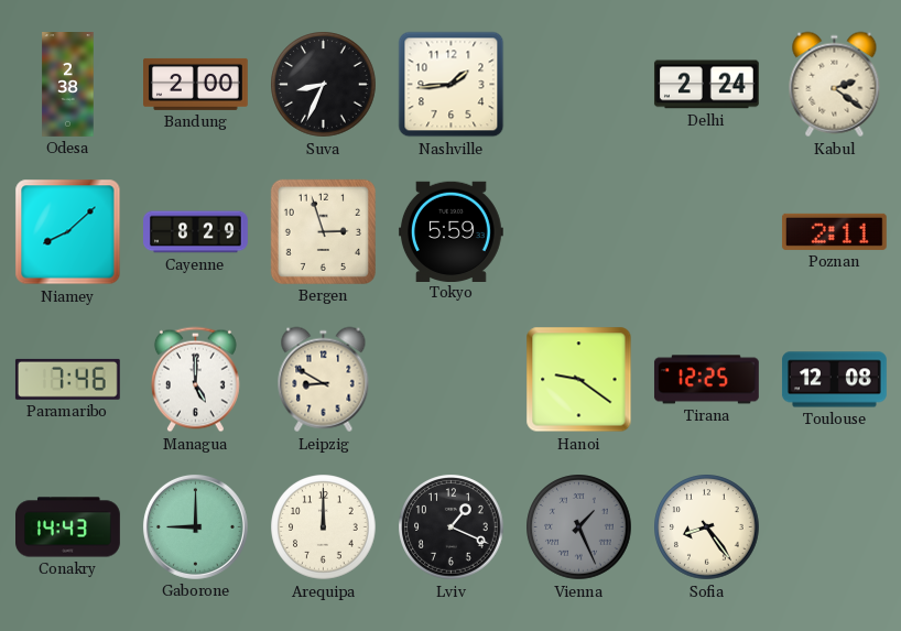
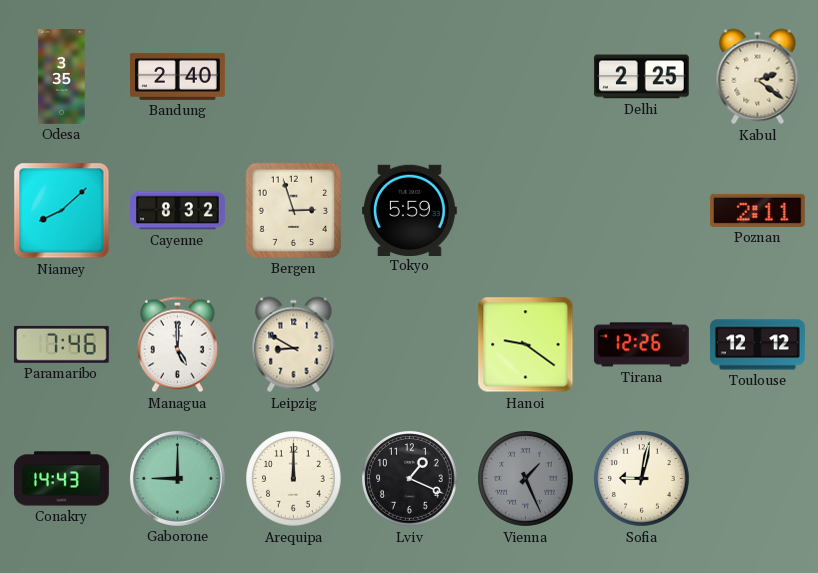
Odesa: 2:38 -> 3:35
Bandung: 2:00 -> 2:40
Suva: 8:34 -> none
Nashville: 1:44 -> none
Delhi: 2:24 -> 2:25
Cayenne: 8:29 -> 8:32
Tirana: 12:25 -> 12:26
Toulouse: 12:08 -> 12:12
Sofia: 8:24 -> 9:02
